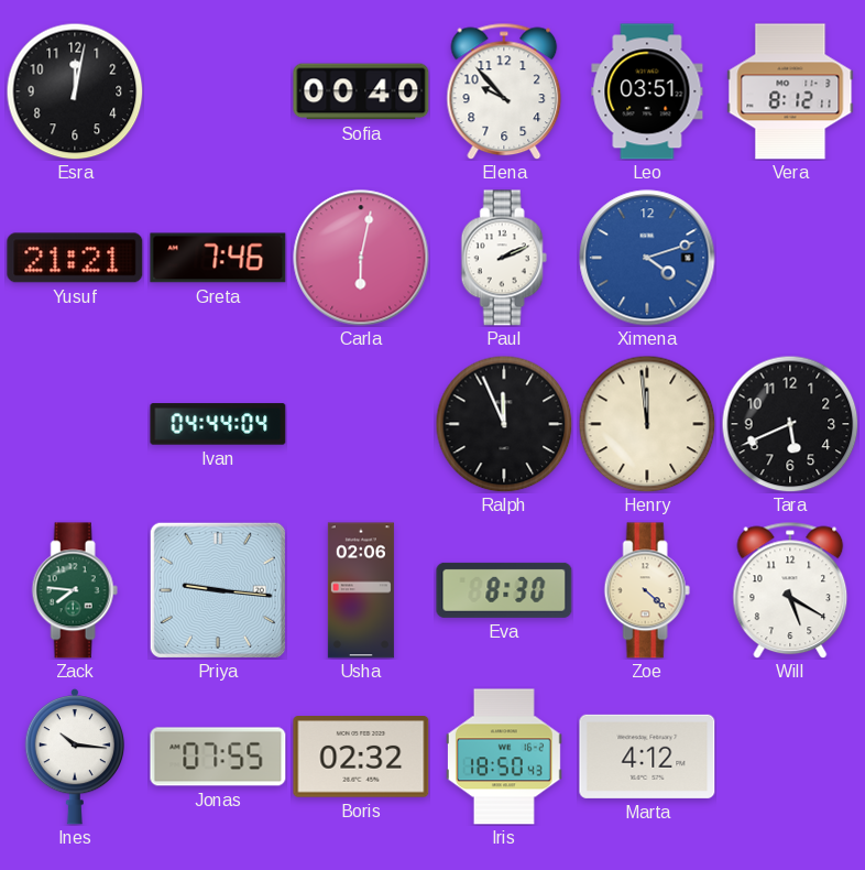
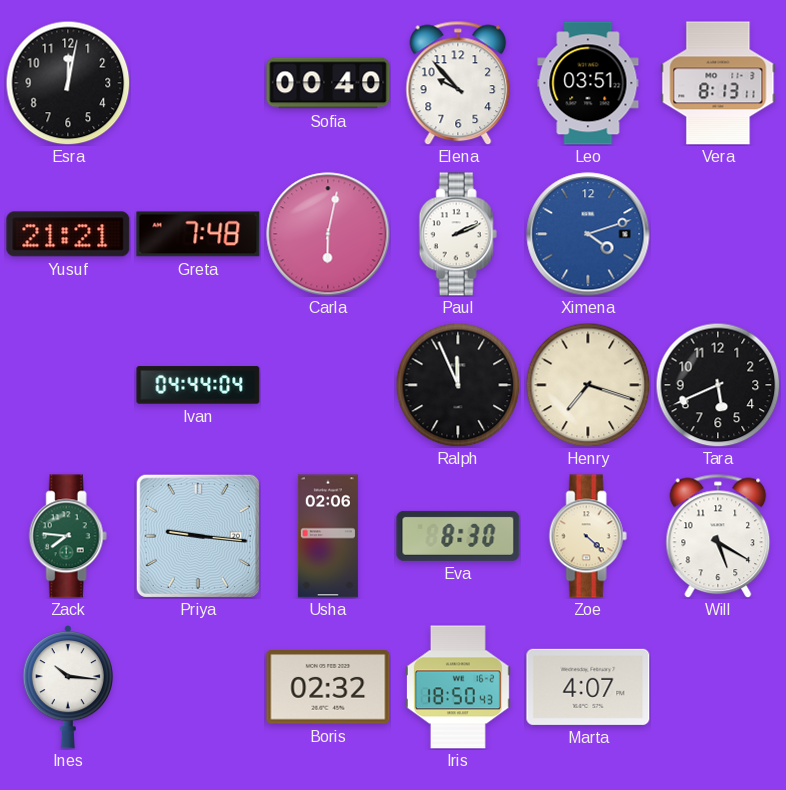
Vera: 8:12 -> 8:13
Greta: 7:46 -> 7:48
Henry: 11:59 -> 7:18
Jonas: 07:55 -> none
Marta: 4:12 -> 4:07
